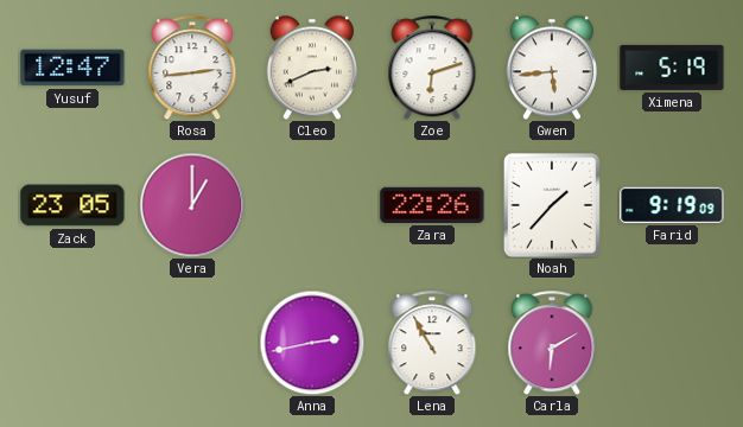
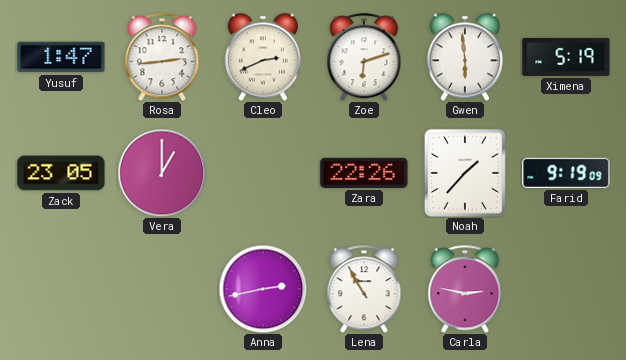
Yusuf: 12:47 -> 1:47
Gwen: 5:44 -> 5:59
Carla: 6:10 -> 2:47
